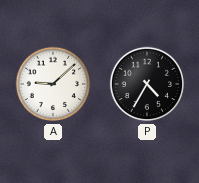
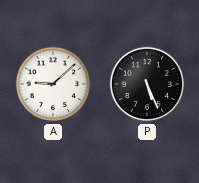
P: 4:35 -> 5:26
